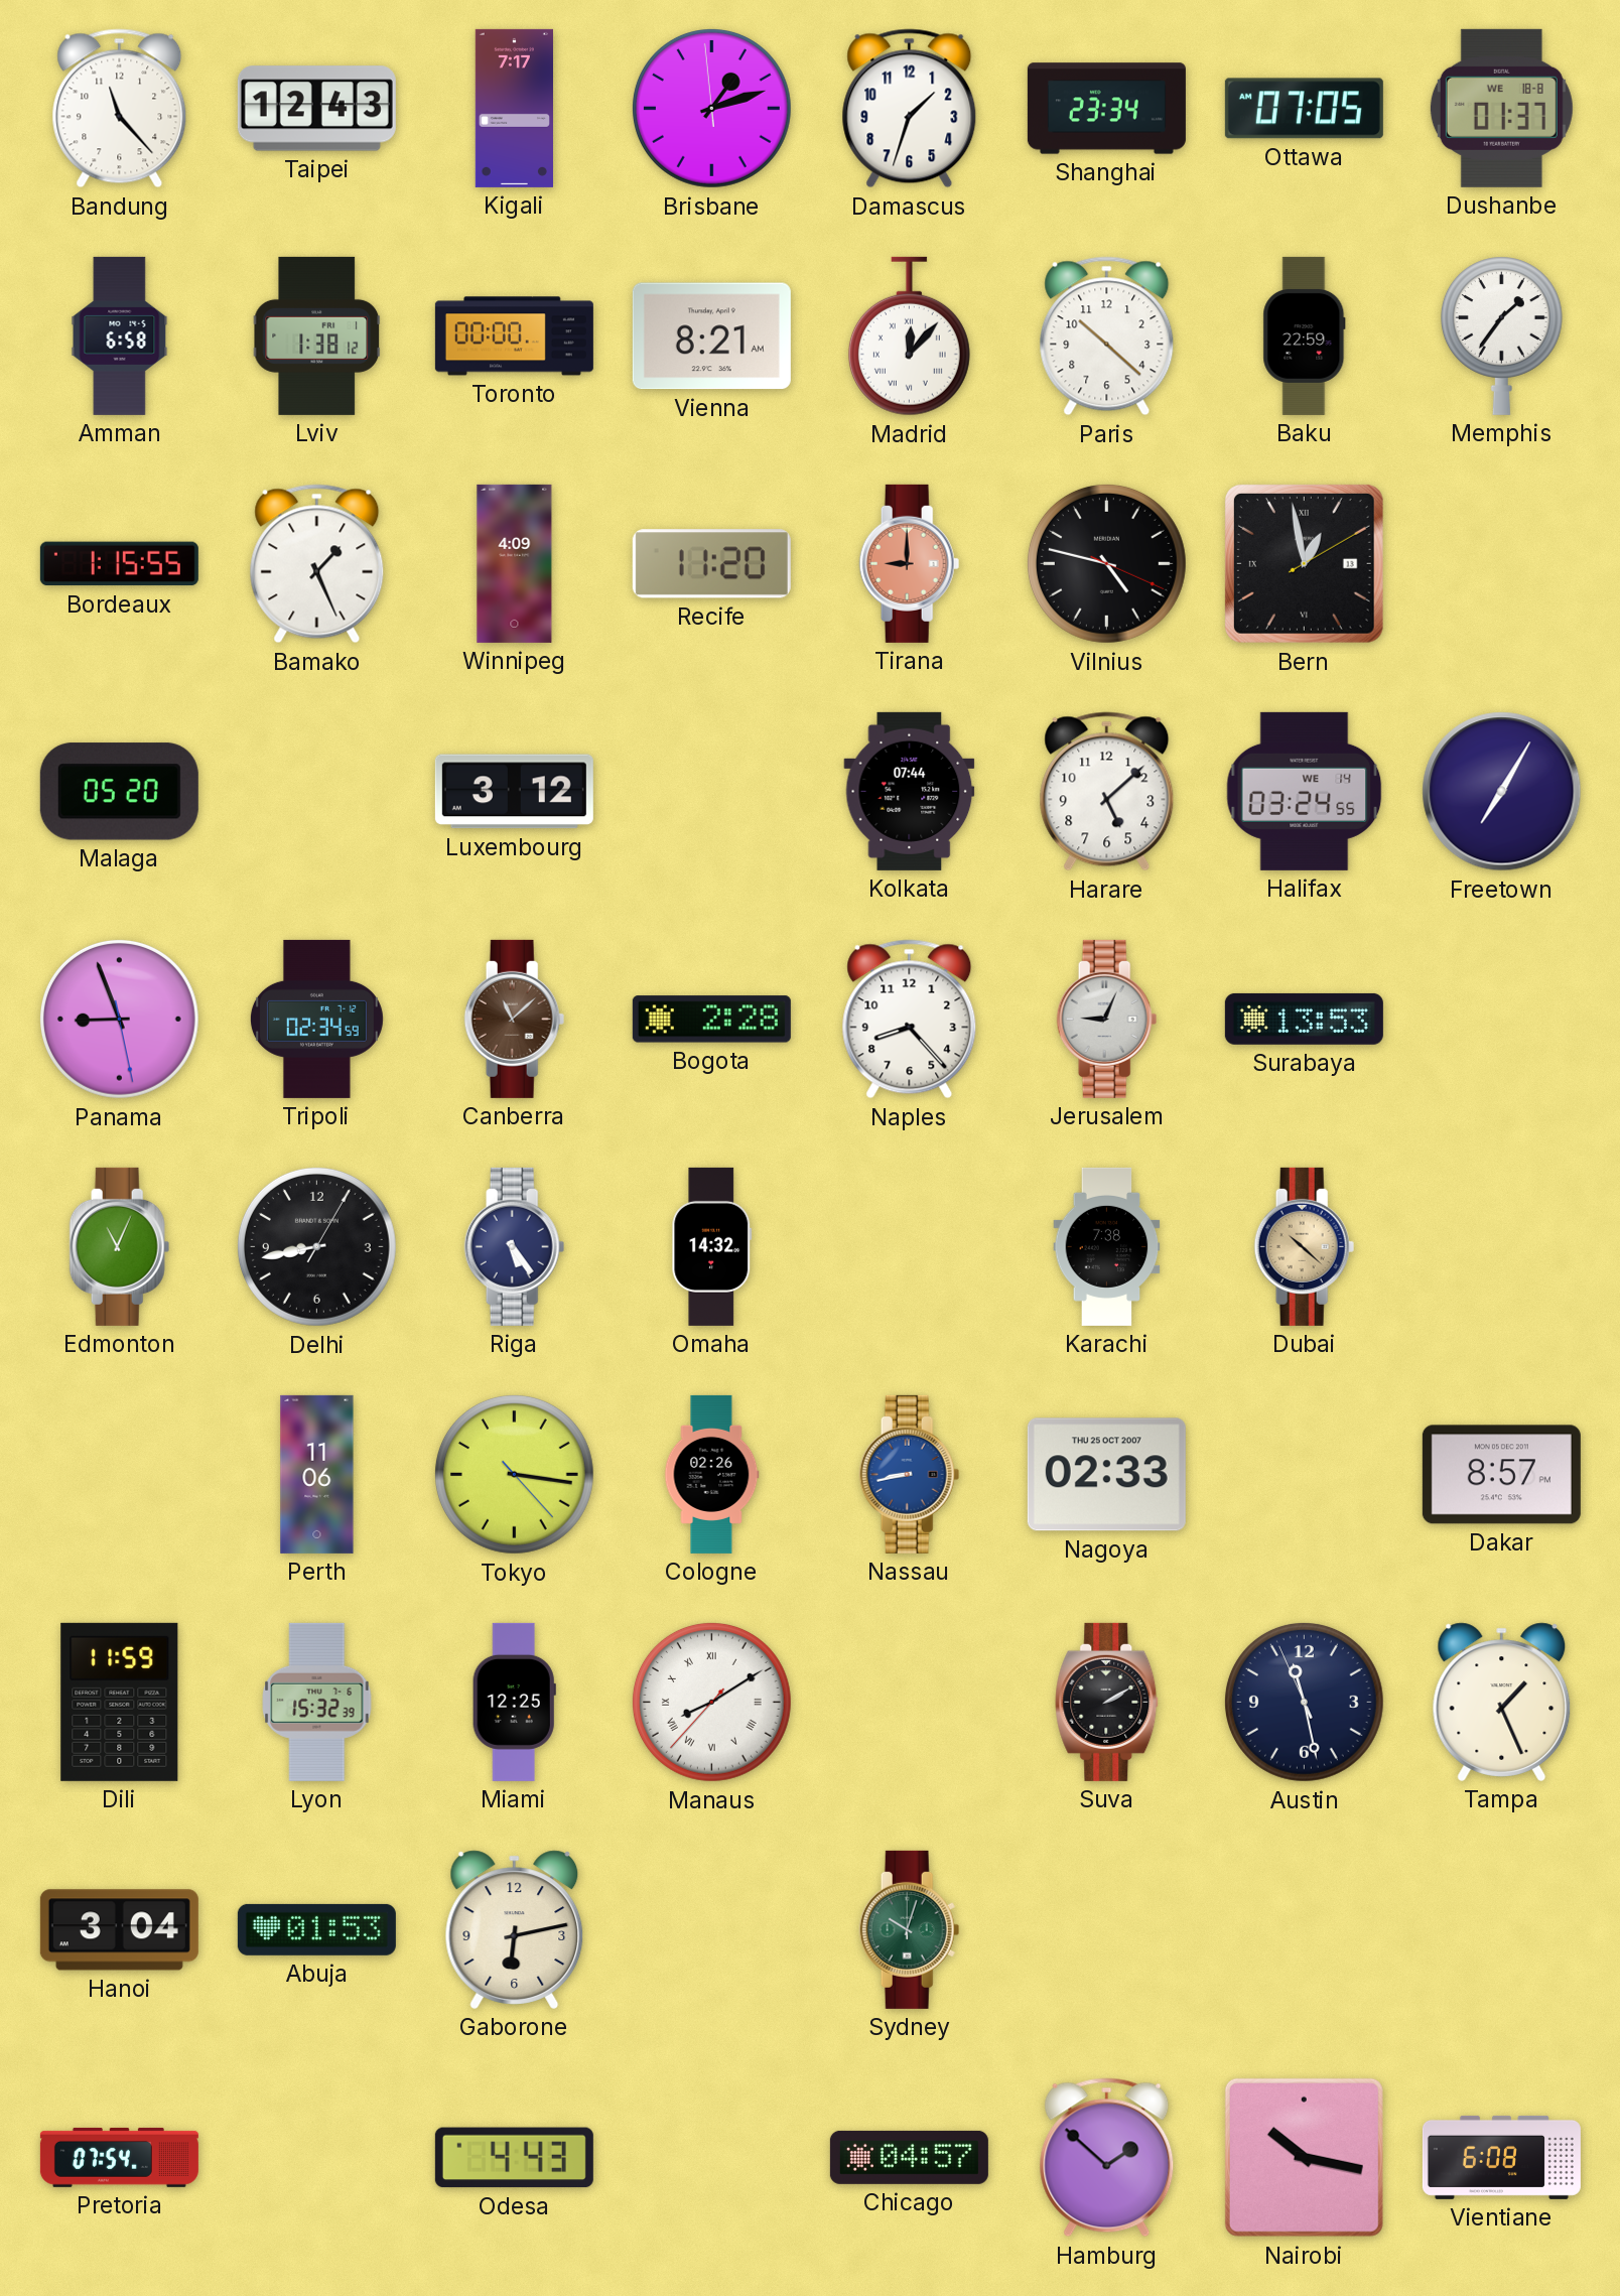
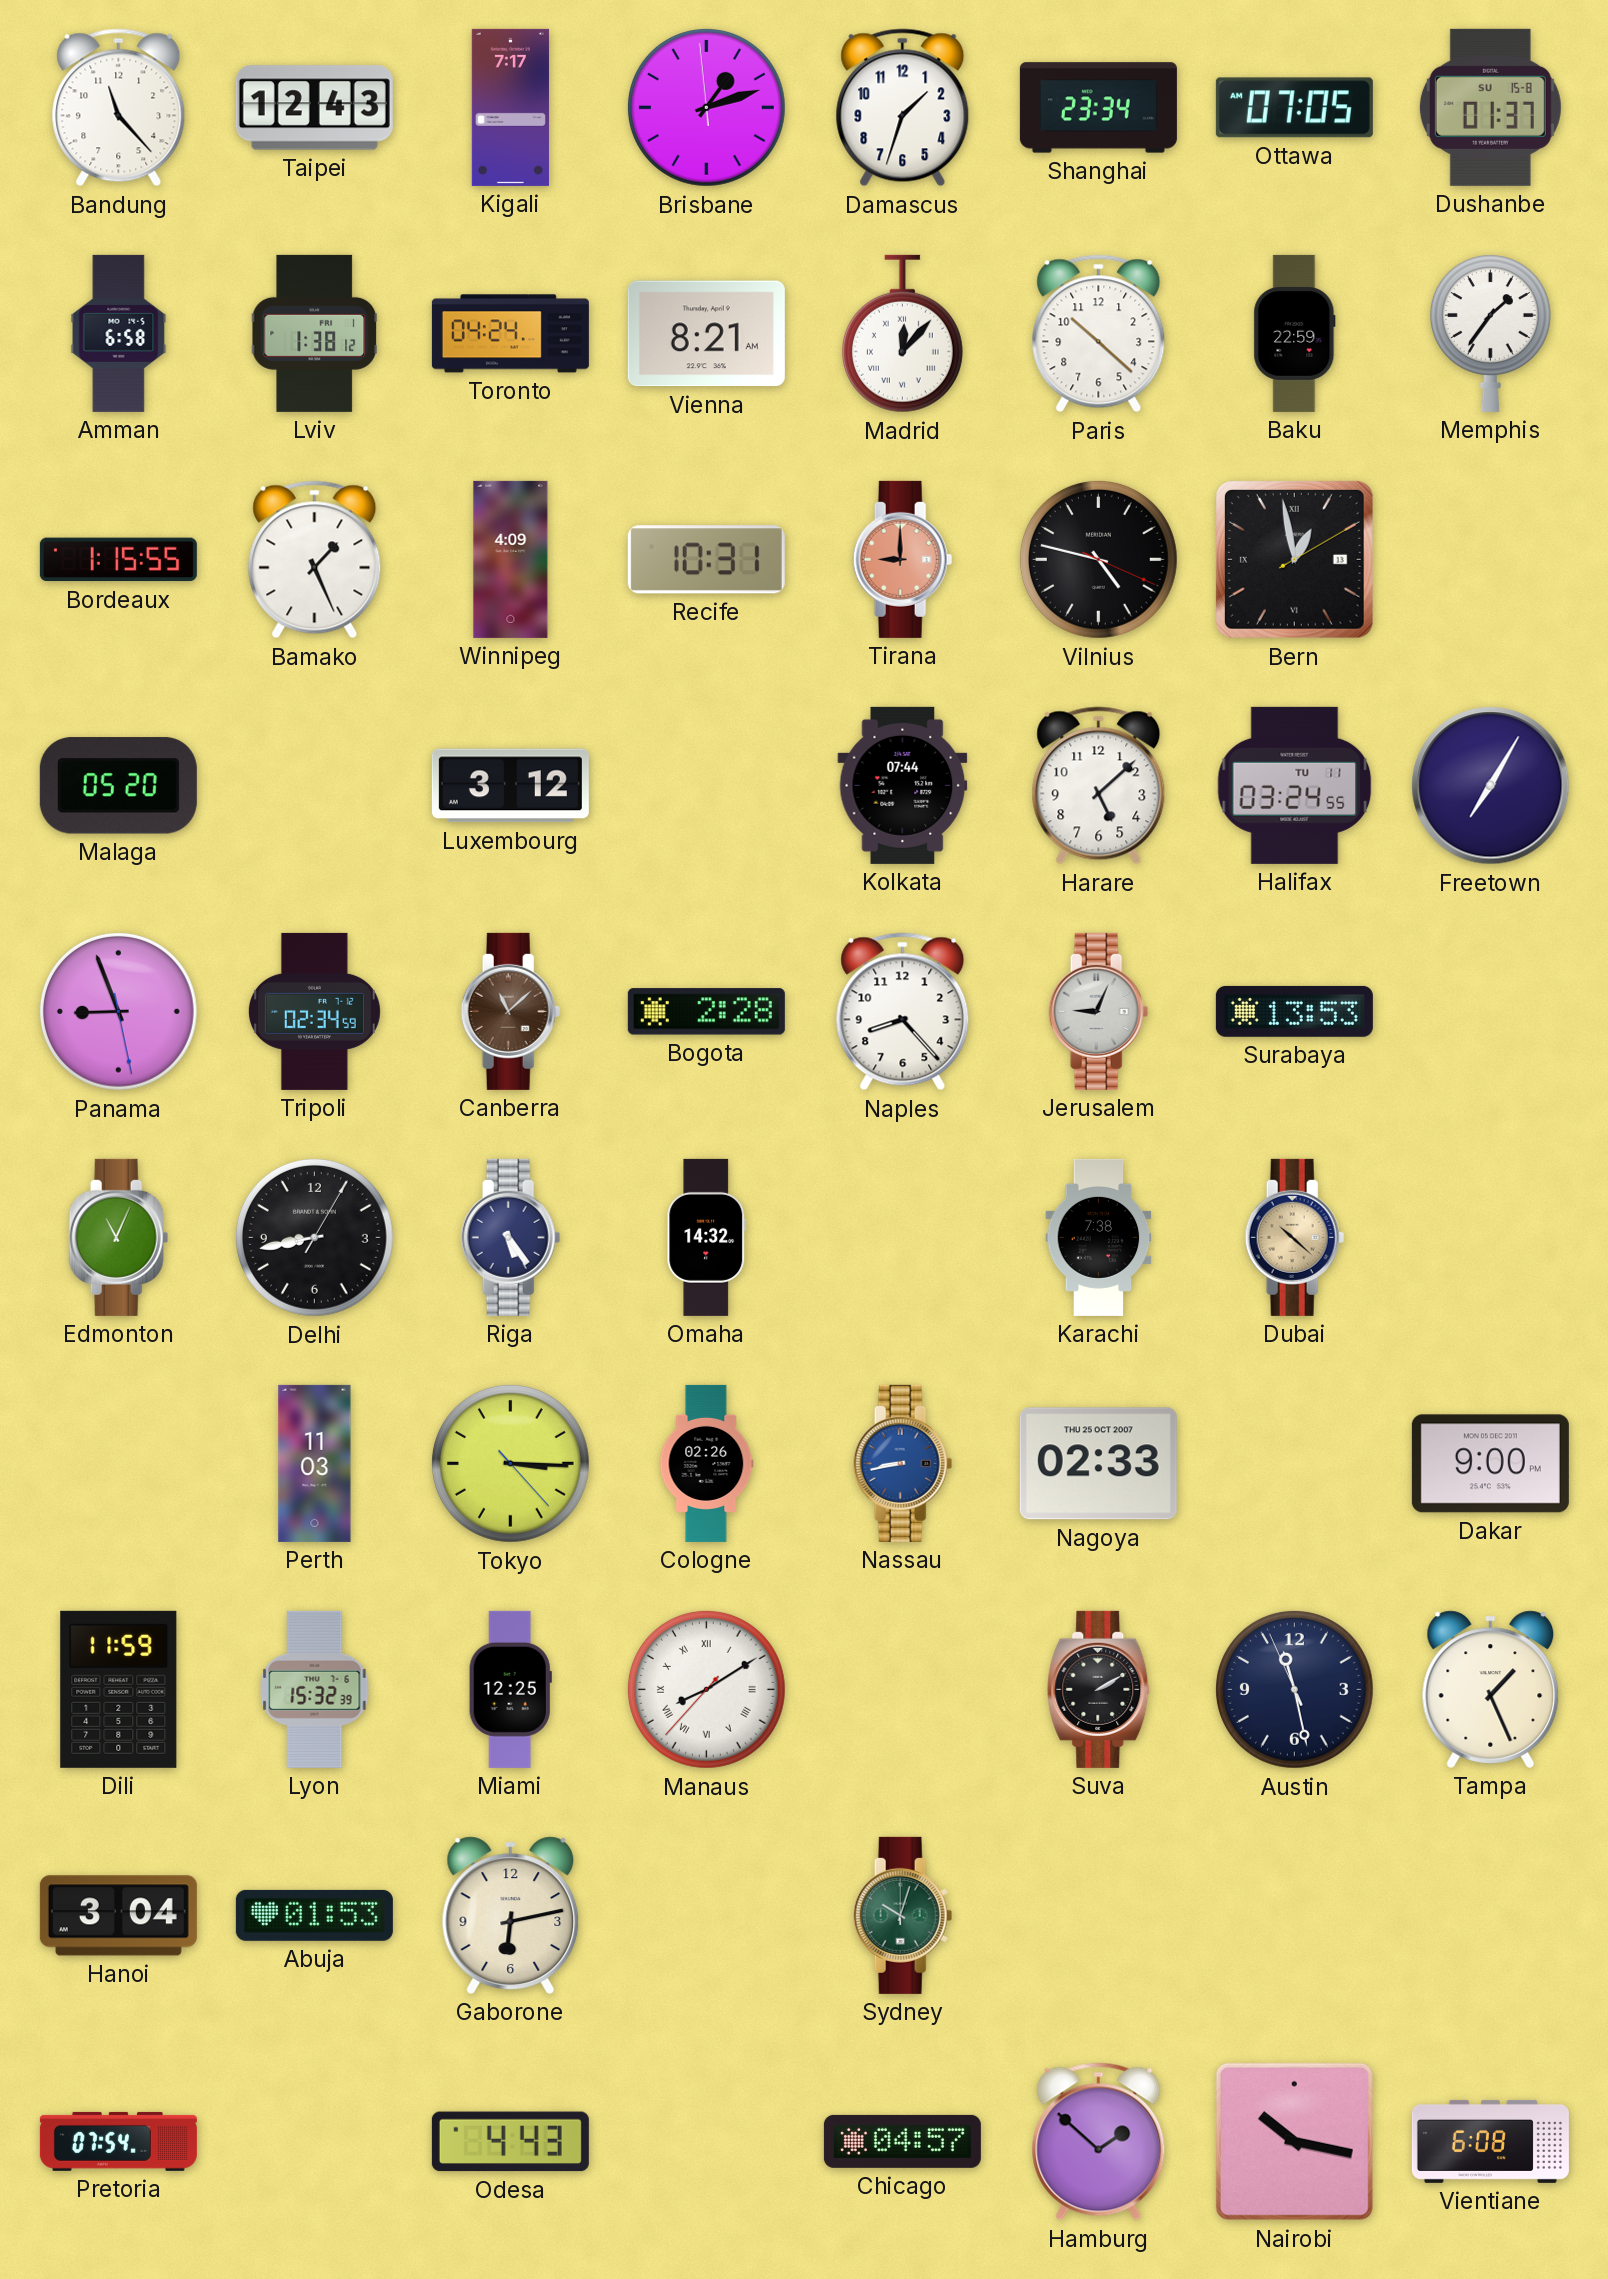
Dushanbe date: WE 18-8 -> SU 15-8
Toronto: 00:00 -> 04:24
Recife: 11:20 -> 10:31
Halifax date: WE 14 -> TU 11
Perth: 11:06 -> 11:03
Tokyo: 3:16 -> 3:15
Dakar: 8:57 -> 9:00
